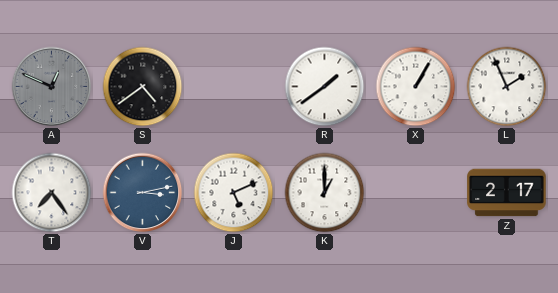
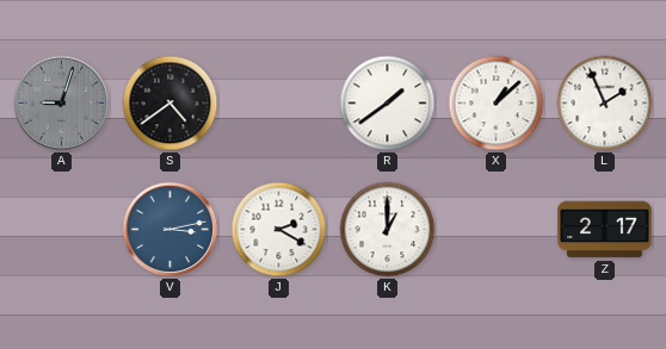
A: 12:49 -> 9:03
X: 1:05 -> 1:08
T: 7:24 -> none
J: 5:11 -> 2:20
